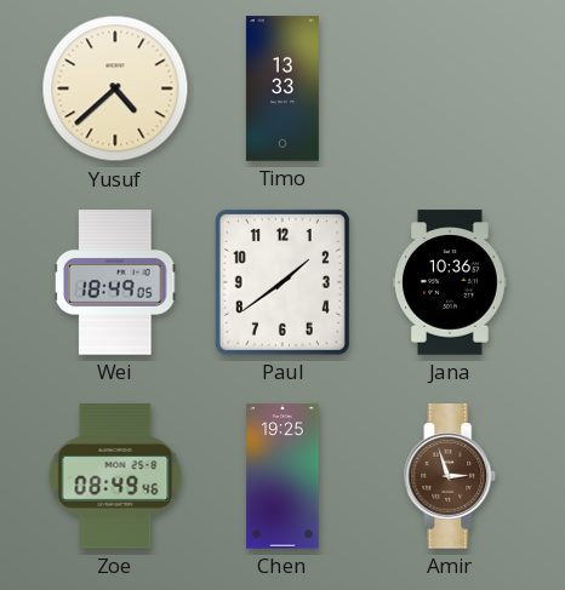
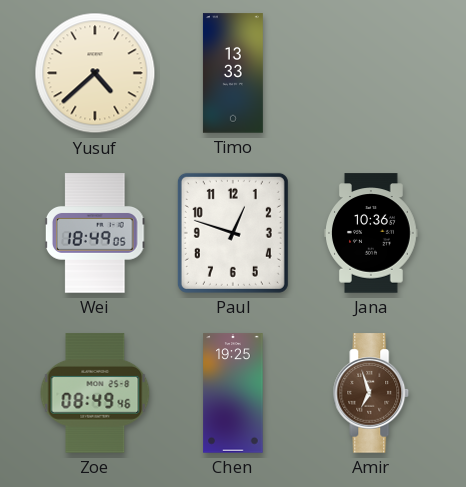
Paul: 1:39 -> 12:48
Amir: 2:57 -> 6:57
